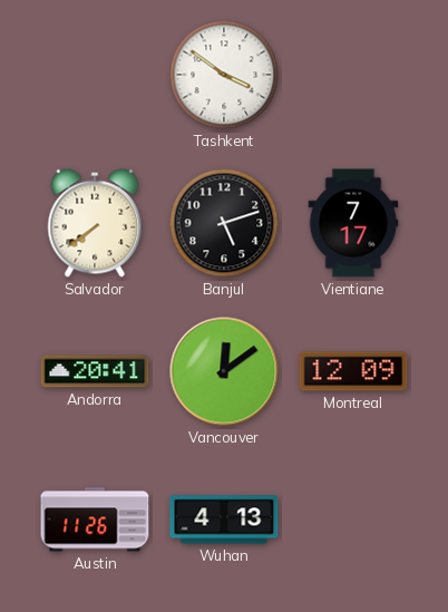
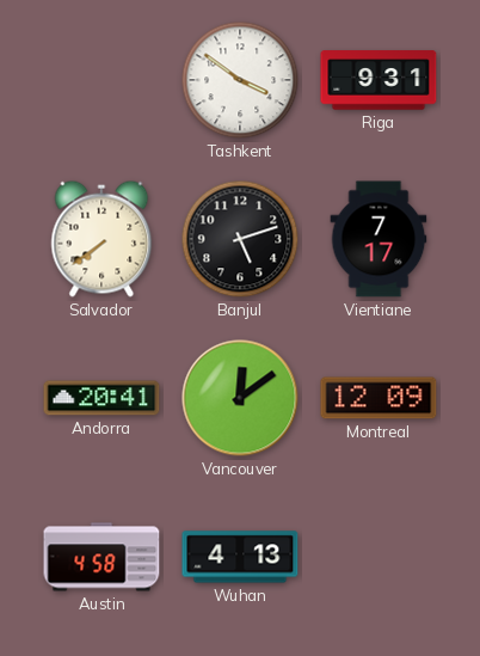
Riga: none -> 9:31
Austin: 11:26 -> 4:58
